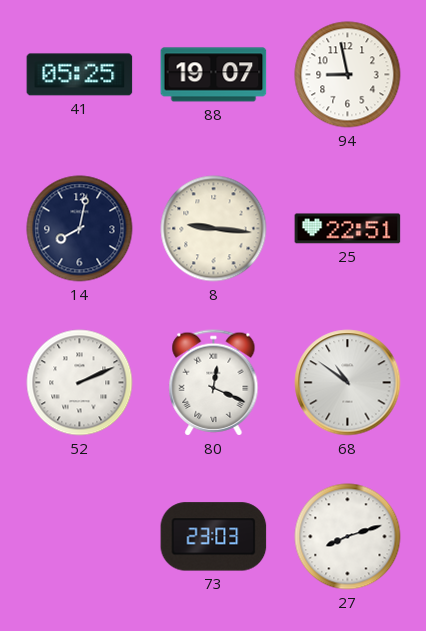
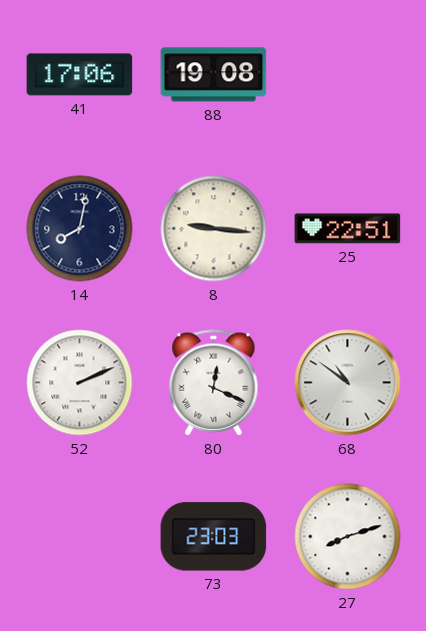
41: 05:25 -> 17:06
88: 19:07 -> 19:08
94: 8:58 -> none
